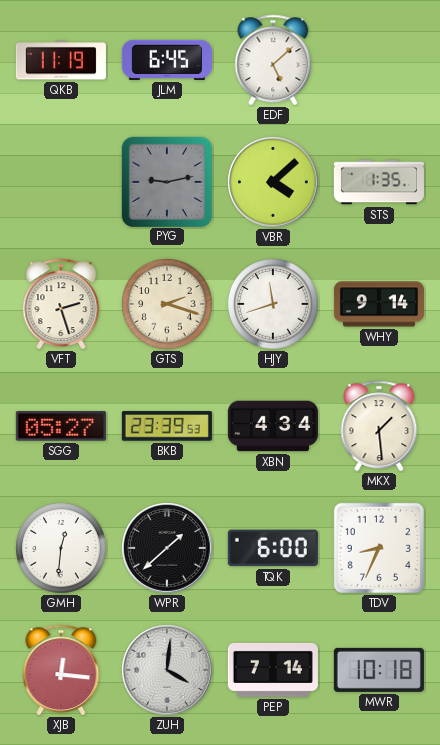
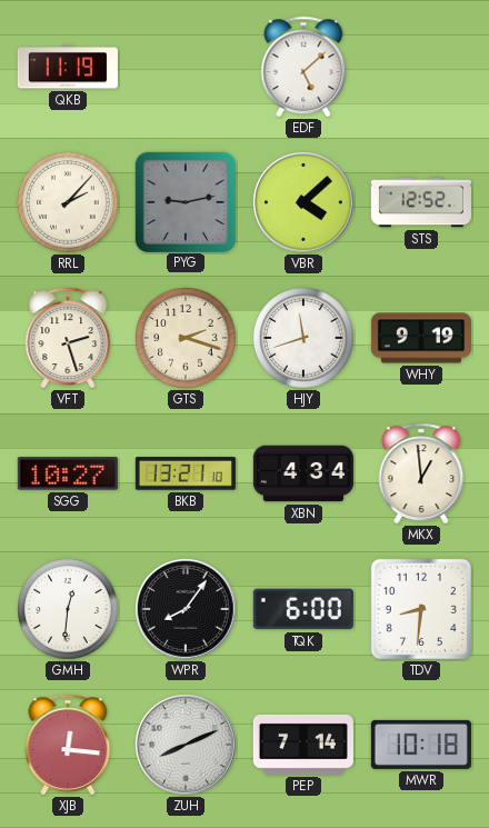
JLM: 6:45 -> none
RRL: none -> 2:07
STS: 1:35 -> 12:52
WHY: 9:14 -> 9:19
SGG: 05:27 -> 10:27
BKB: 23:39 -> 13:21
MKX: 1:29 -> 12:59
WPR: 1:38 -> 8:06
TDV: 8:34 -> 8:31
ZUH: 4:01 -> 8:11
